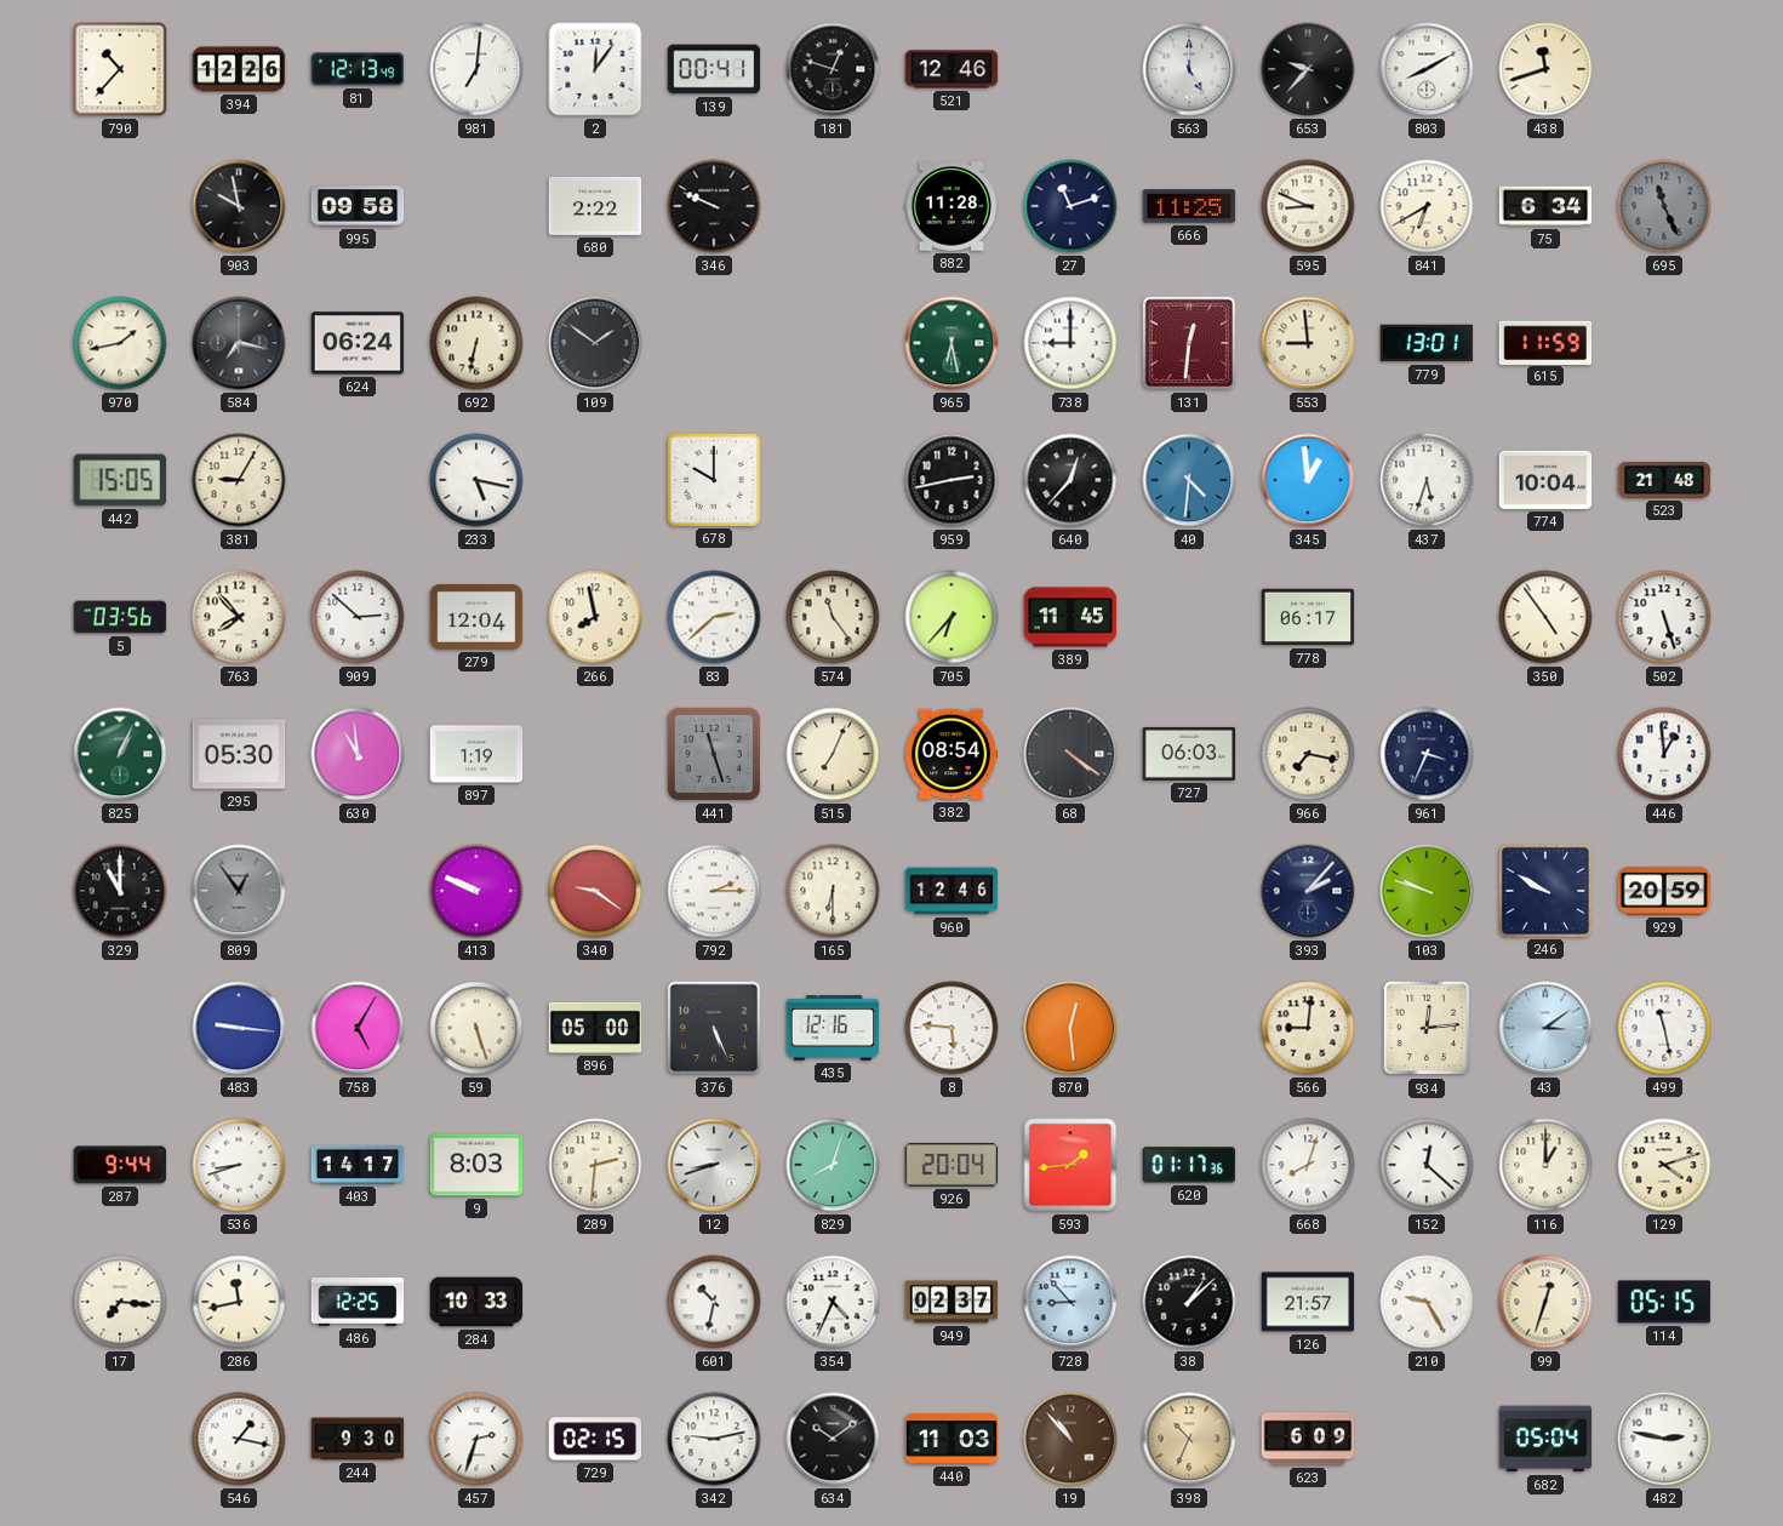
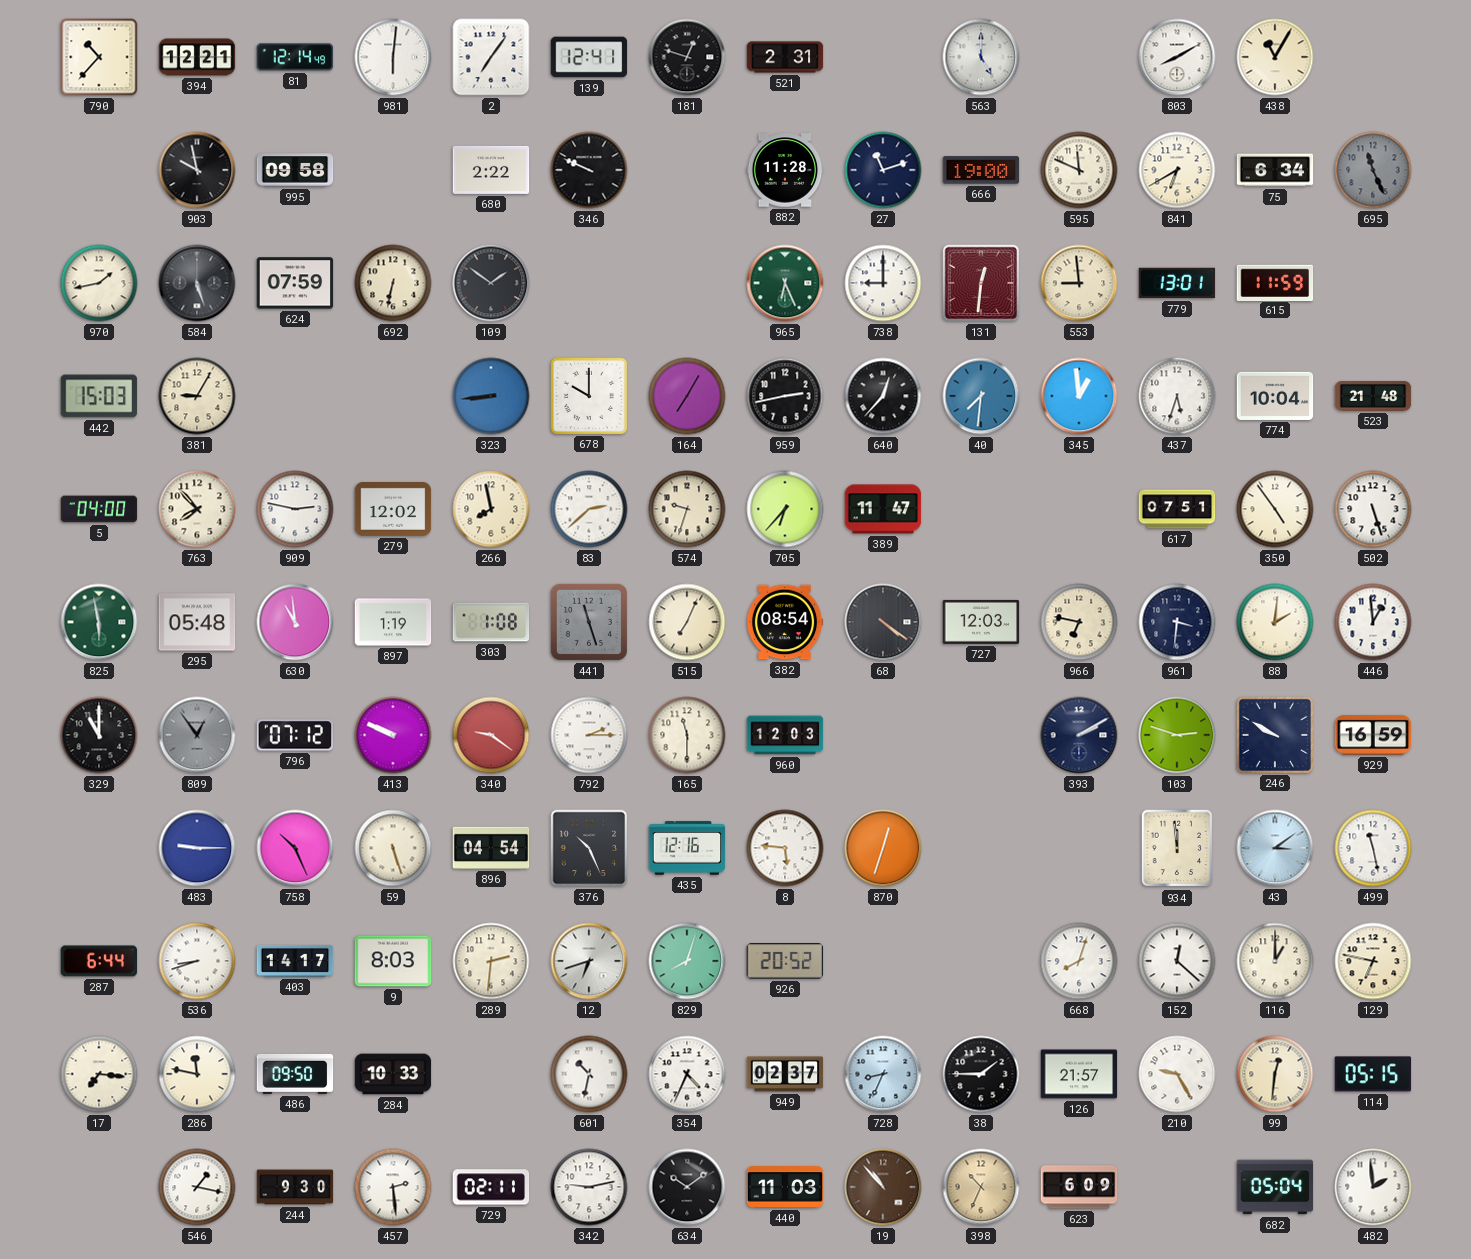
394: 12:26 -> 12:21
81: 12:13 -> 12:14
981: 7:01 -> 6:01
2: 12:06 -> 7:06
139: 00:41 -> 12:41
521: 12:46 -> 2:31
653: 9:37 -> none
438: 11:42 -> 11:05
666: 11:25 -> 19:00
595: 8:49 -> 11:49
584: 7:17 -> 5:27
624: 06:24 -> 07:59
965: 6:28 -> 6:26
442: 15:05 -> 15:03
233: 5:17 -> none
323: none -> 8:44
164: none -> 7:05
40: 4:31 -> 7:31
5: 03:56 -> 04:00
909: 2:52 -> 2:47
279: 12:04 -> 12:02
574: 11:24 -> 9:33
389: 11:45 -> 11:47
778: 06:17 -> none
617: none -> 07:51
825: 1:04 -> 5:58
295: 05:30 -> 05:48
303: none -> 1:08
727: 06:03 -> 12:03
966: 7:17 -> 6:47
961: 3:34 -> 3:31
88: none -> 2:01
796: none -> 07:12
165: 6:30 -> 11:30
960: 12:46 -> 12:03
393: 2:07 -> 2:10
103: 9:48 -> 2:48
929: 20:59 -> 16:59
483: 9:16 -> 9:15
758: 5:05 -> 10:26
896: 05:00 -> 04:54
376: 5:26 -> 10:26
870: 12:29 -> 12:33
566: 9:01 -> none
934: 12:14 -> 11:59
287: 9:44 -> 6:44
12: 8:42 -> 6:42
926: 20:04 -> 20:52
593: 1:44 -> none
620: 01:17 -> none
129: 4:12 -> 6:47
286: 11:43 -> 11:47
486: 12:25 -> 09:50
728: 8:53 -> 8:34
38: 1:08 -> 1:45
99: 12:33 -> 12:31
457: 2:33 -> 2:29
729: 02:15 -> 02:11
482: 2:47 -> 1:59
